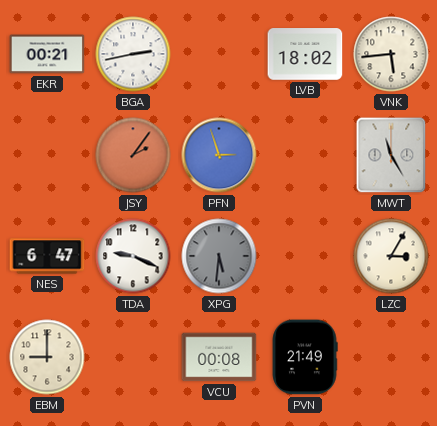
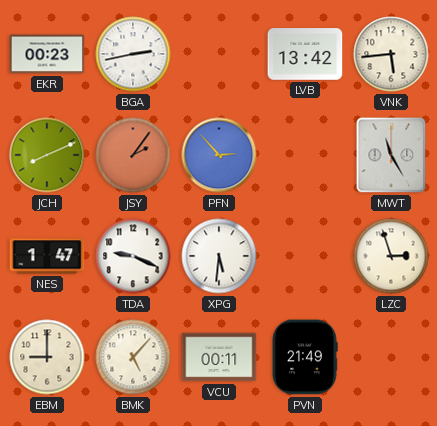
EKR: 00:21 -> 00:23
LVB: 18:02 -> 13:42
JCH: none -> 8:11
PFN: 2:57 -> 2:53
NES: 6:47 -> 1:47
XPG dial: grey -> white
LZC: 3:05 -> 2:57
BMK: none -> 5:07
VCU: 00:08 -> 00:11
